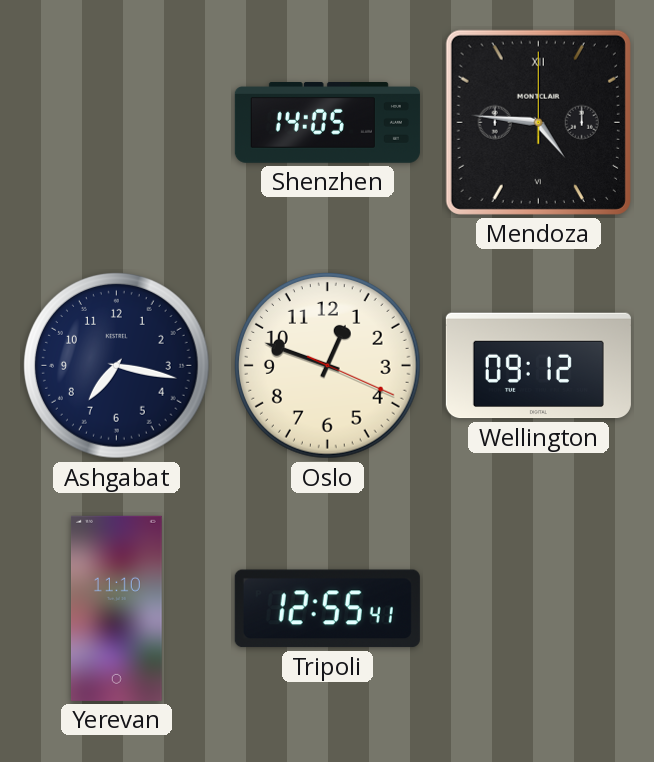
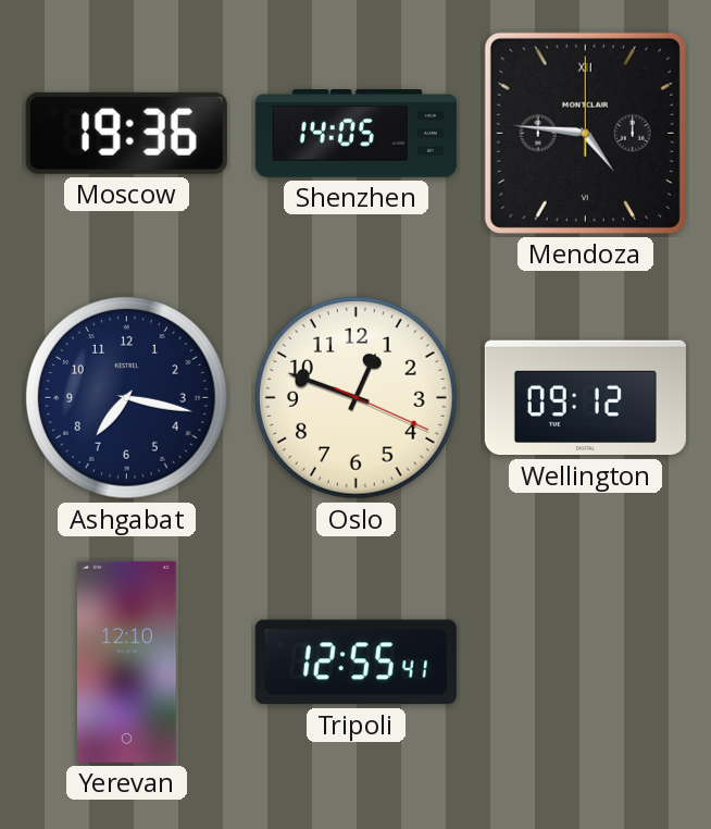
Moscow: none -> 19:36
Yerevan: 11:10 -> 12:10
